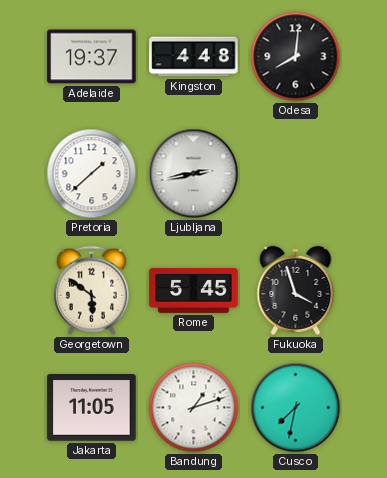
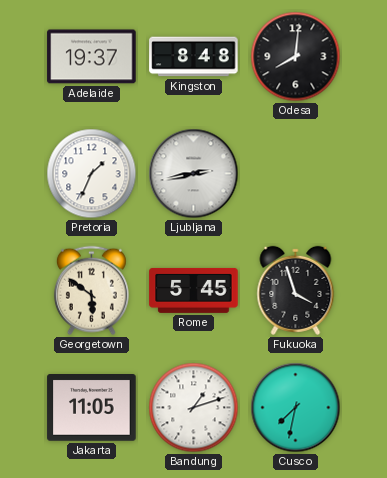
Kingston: 4:48 -> 8:48
Pretoria: 1:38 -> 1:34
